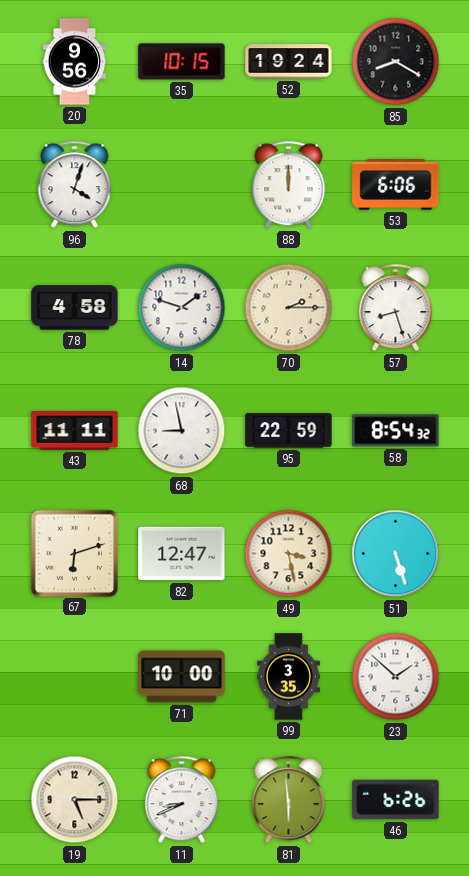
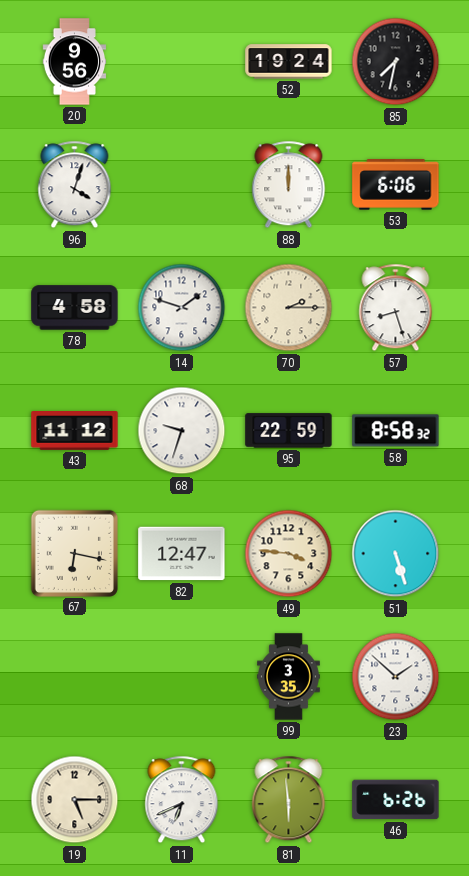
35: 10:15 -> none
85: 8:20 -> 7:32
43: 11:11 -> 11:12
68: 8:58 -> 9:33
58: 8:54 -> 8:58
67: 6:12 -> 6:17
49: 3:28 -> 3:46
71: 10:00 -> none
11: 8:41 -> 6:41
